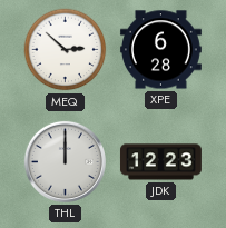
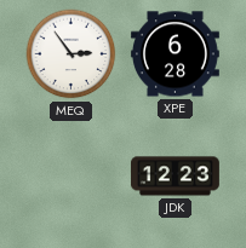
MEQ: 2:52 -> 2:54
THL: 12:00 -> none
